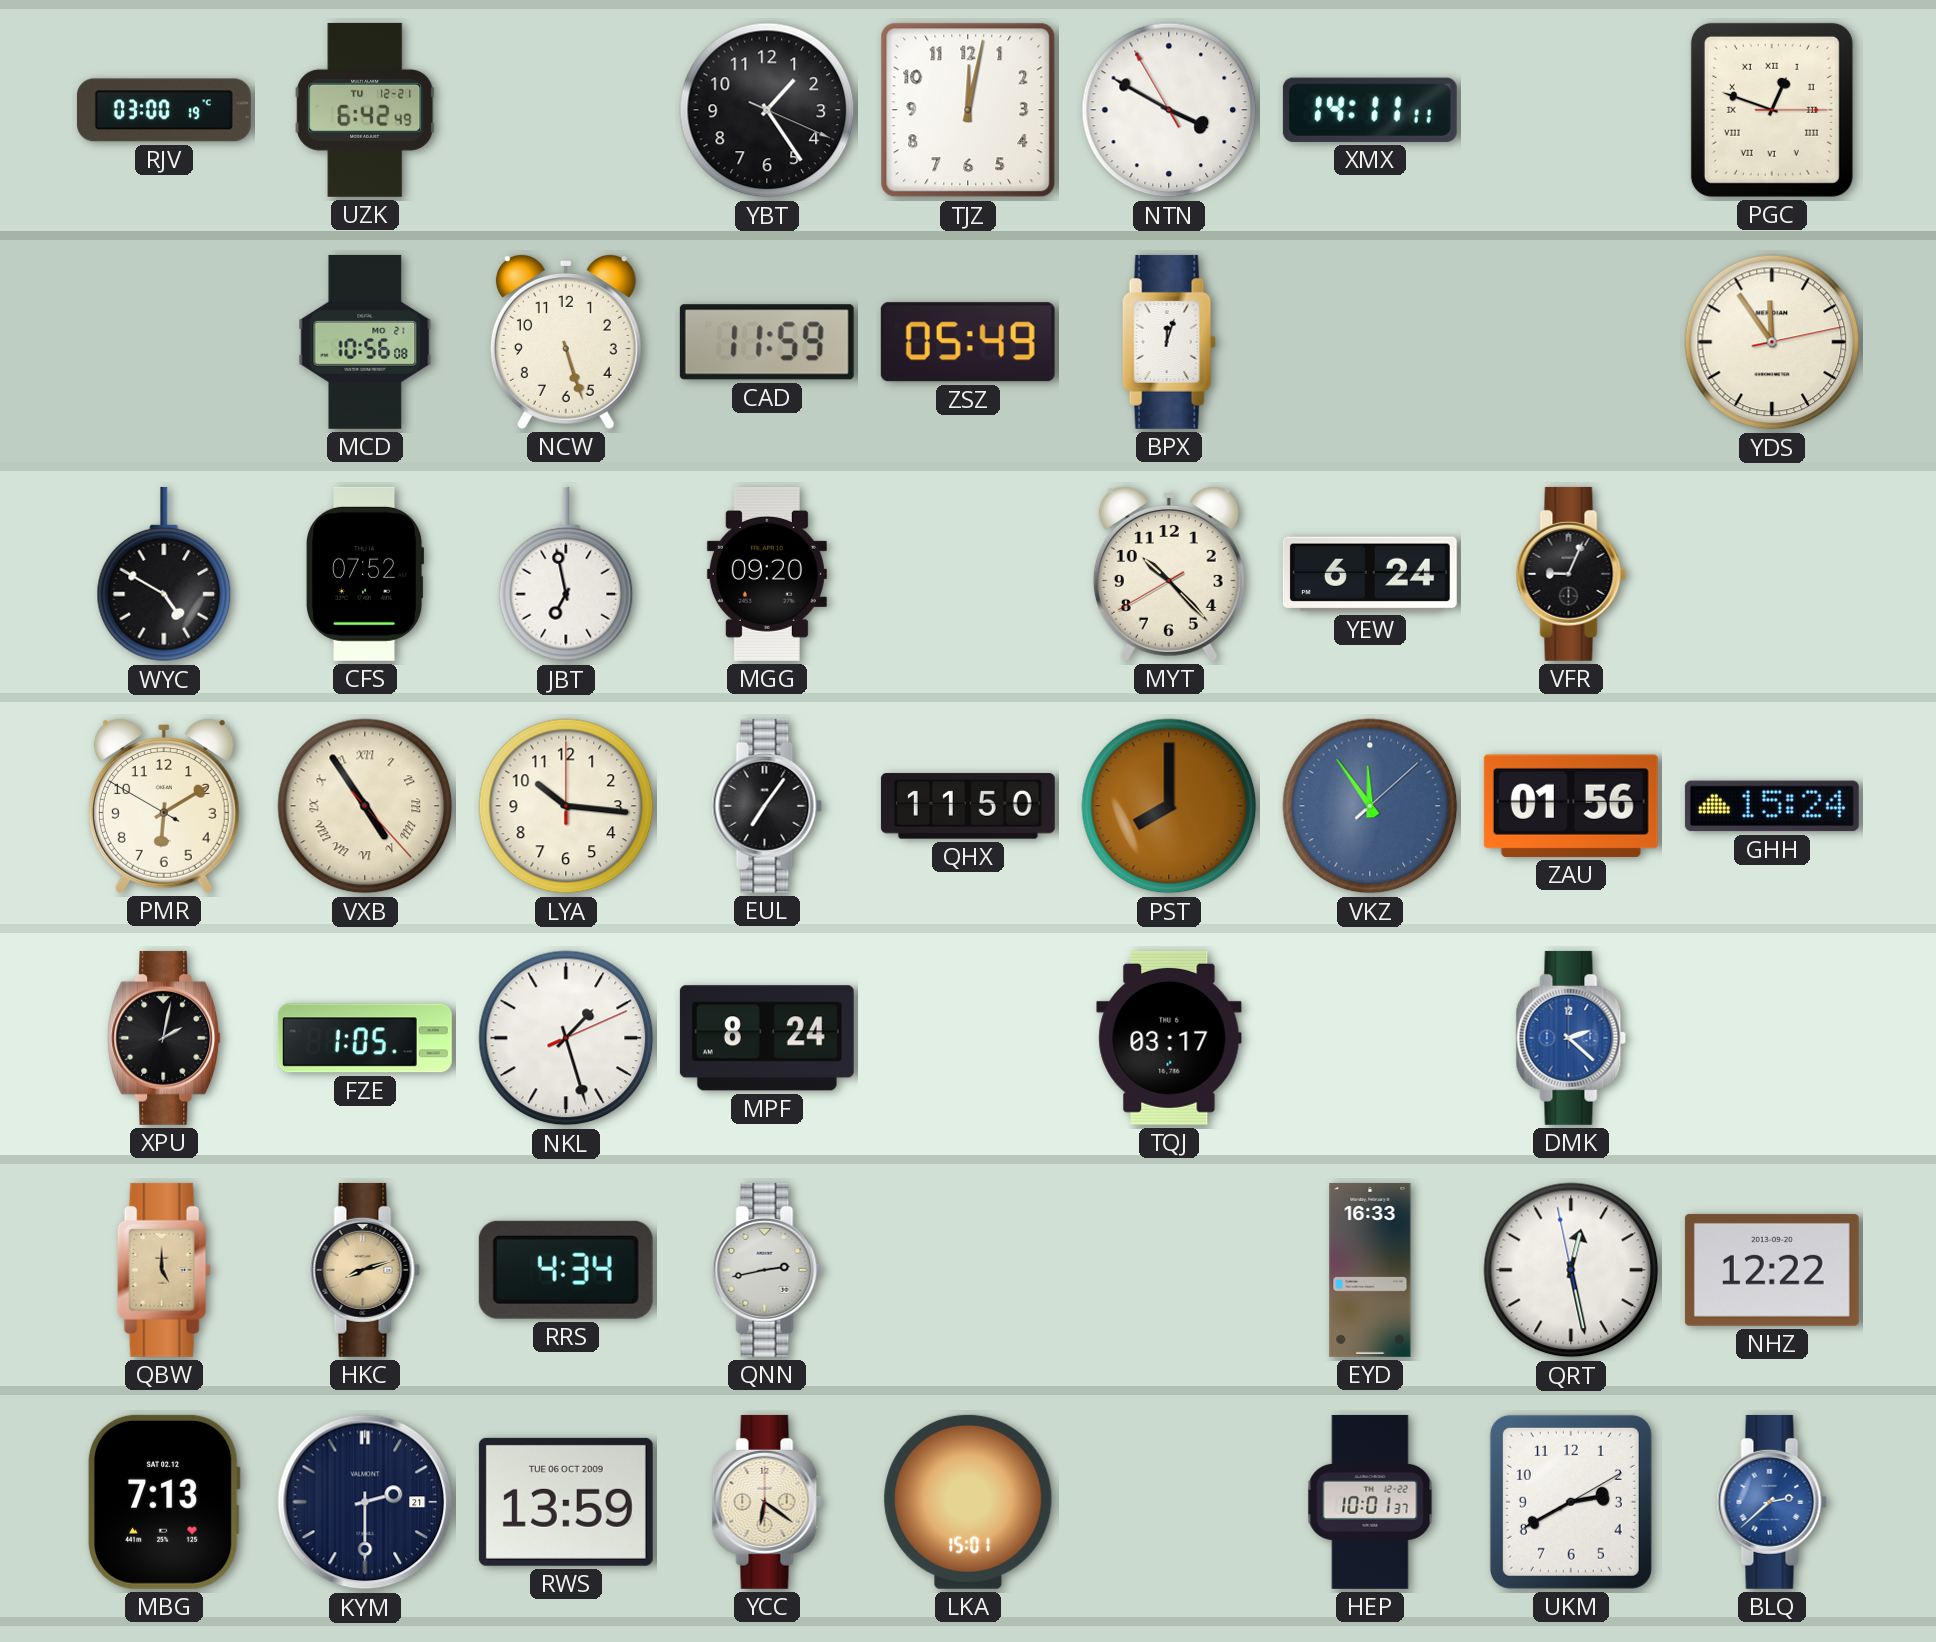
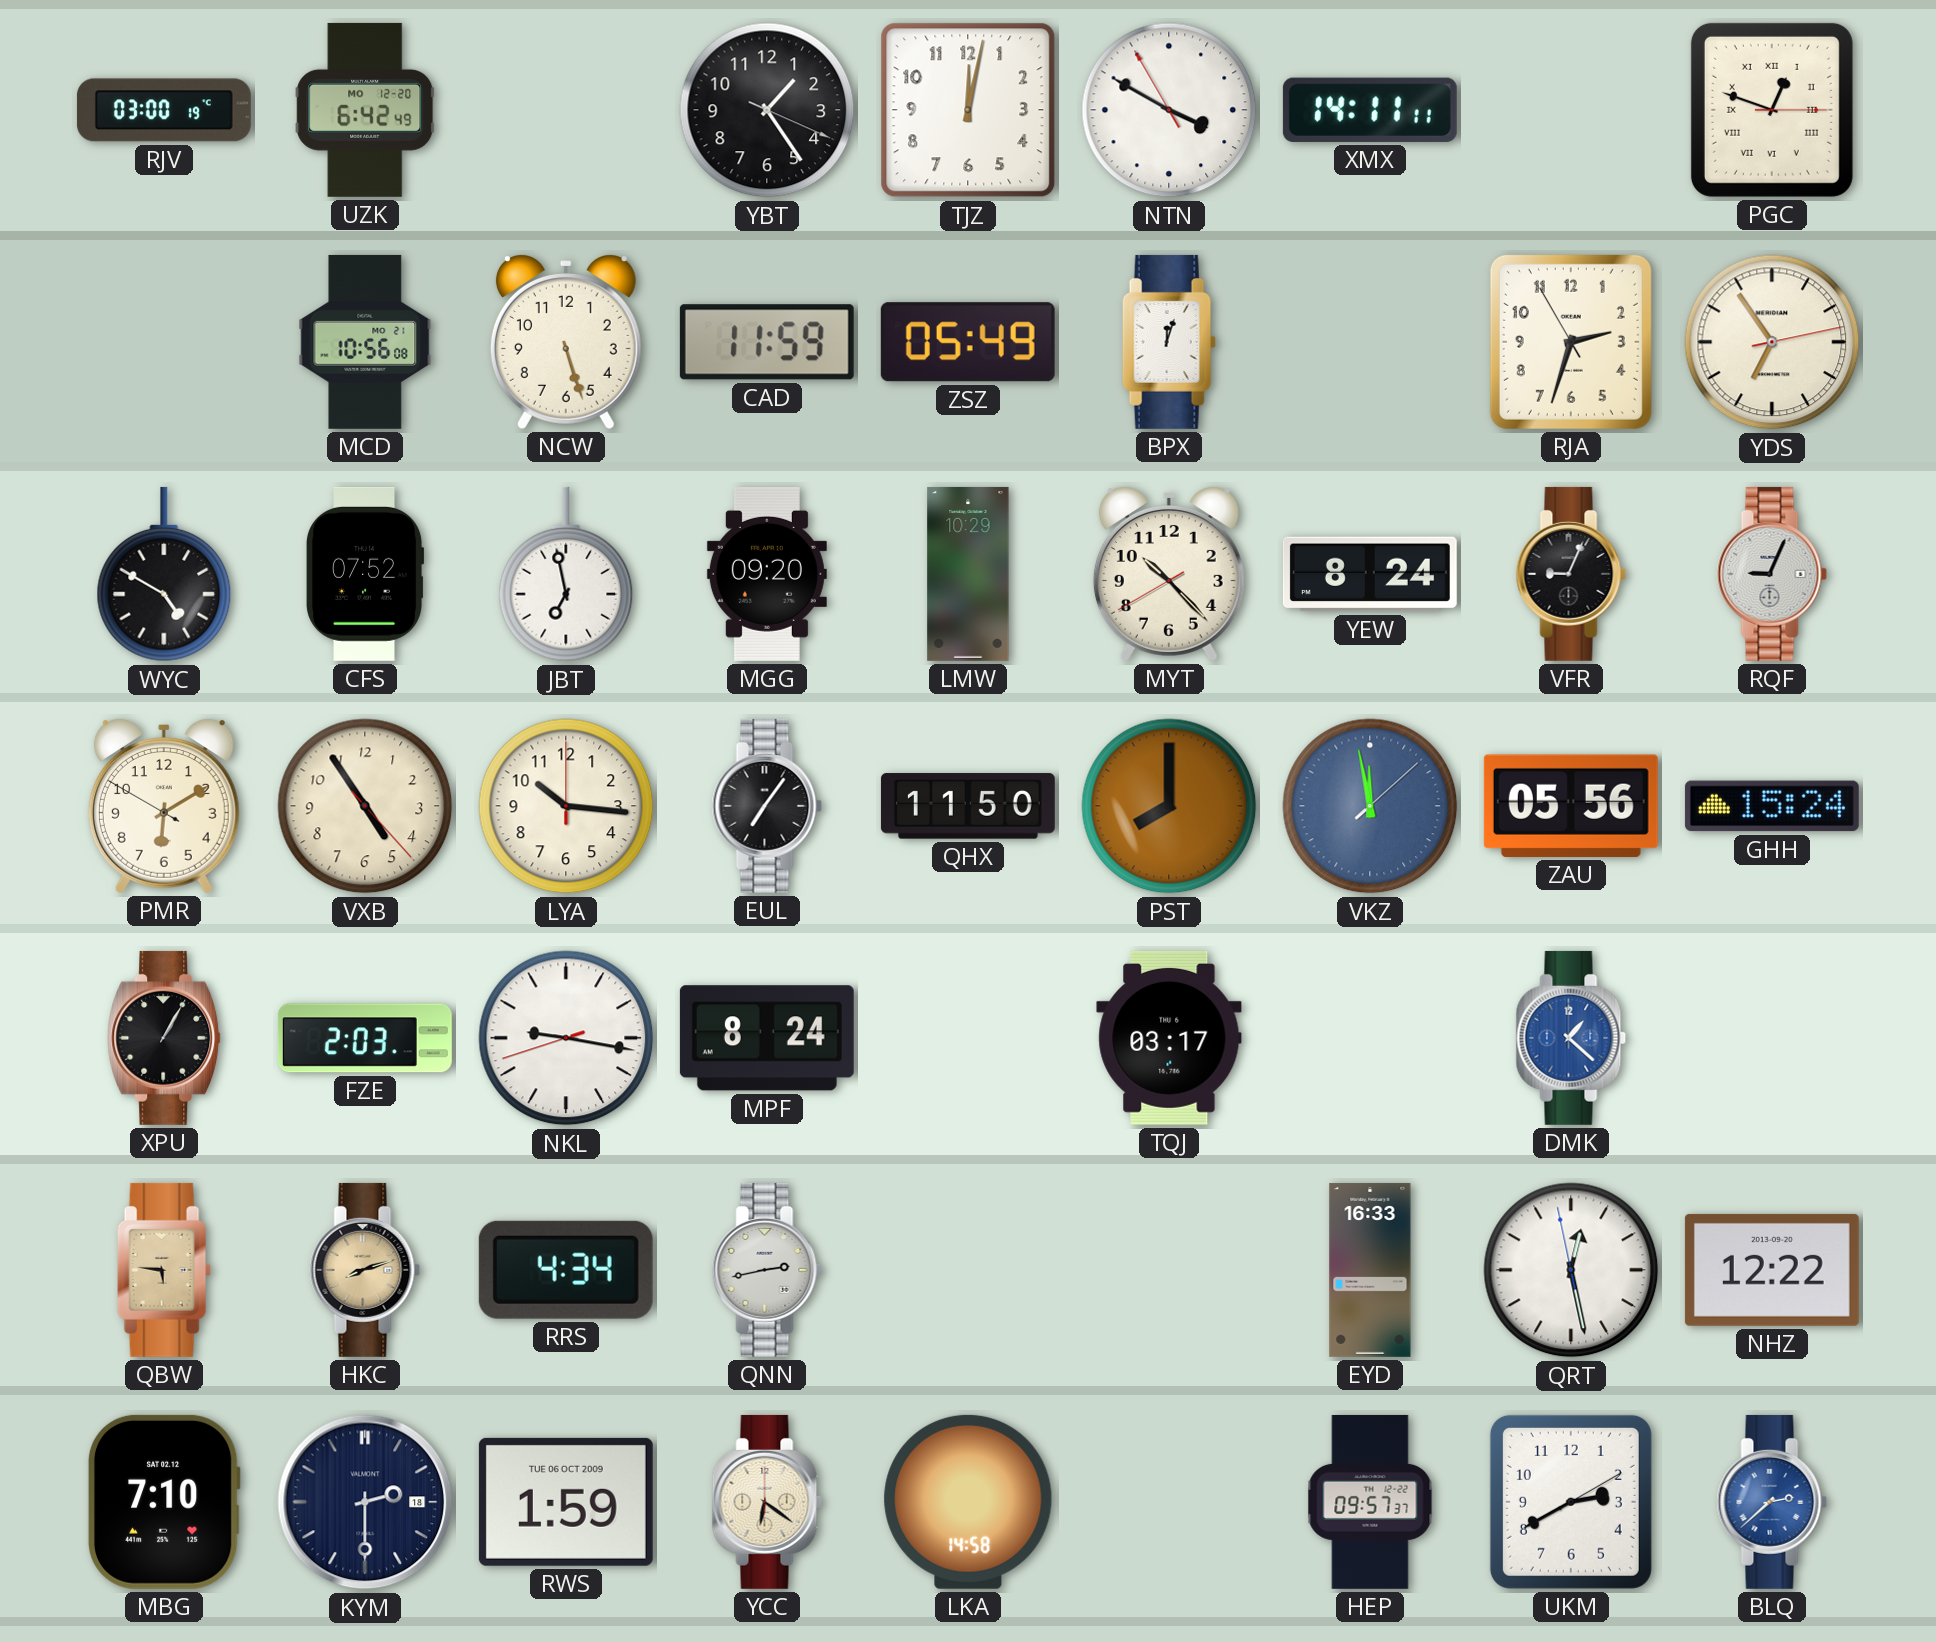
UZK date: TU 12-21 -> MO 12-20
RJA: none -> 2:32
YDS: 11:54 -> 6:54
LMW: none -> 10:29
YEW: 6:24 -> 8:24
RQF: none -> 9:04
VXB numerals: Roman -> Arabic
VKZ: 11:54 -> 11:58
ZAU: 01:56 -> 05:56
XPU: 2:02 -> 1:05
FZE: 1:05 -> 2:03
NKL: 1:27 -> 9:16
DMK: 2:22 -> 1:22
QBW: 5:00 -> 5:46
MBG: 7:13 -> 7:10
KYM date: 21 -> 18
RWS: 13:59 -> 1:59
LKA: 15:01 -> 14:58
HEP: 10:01 -> 09:57
